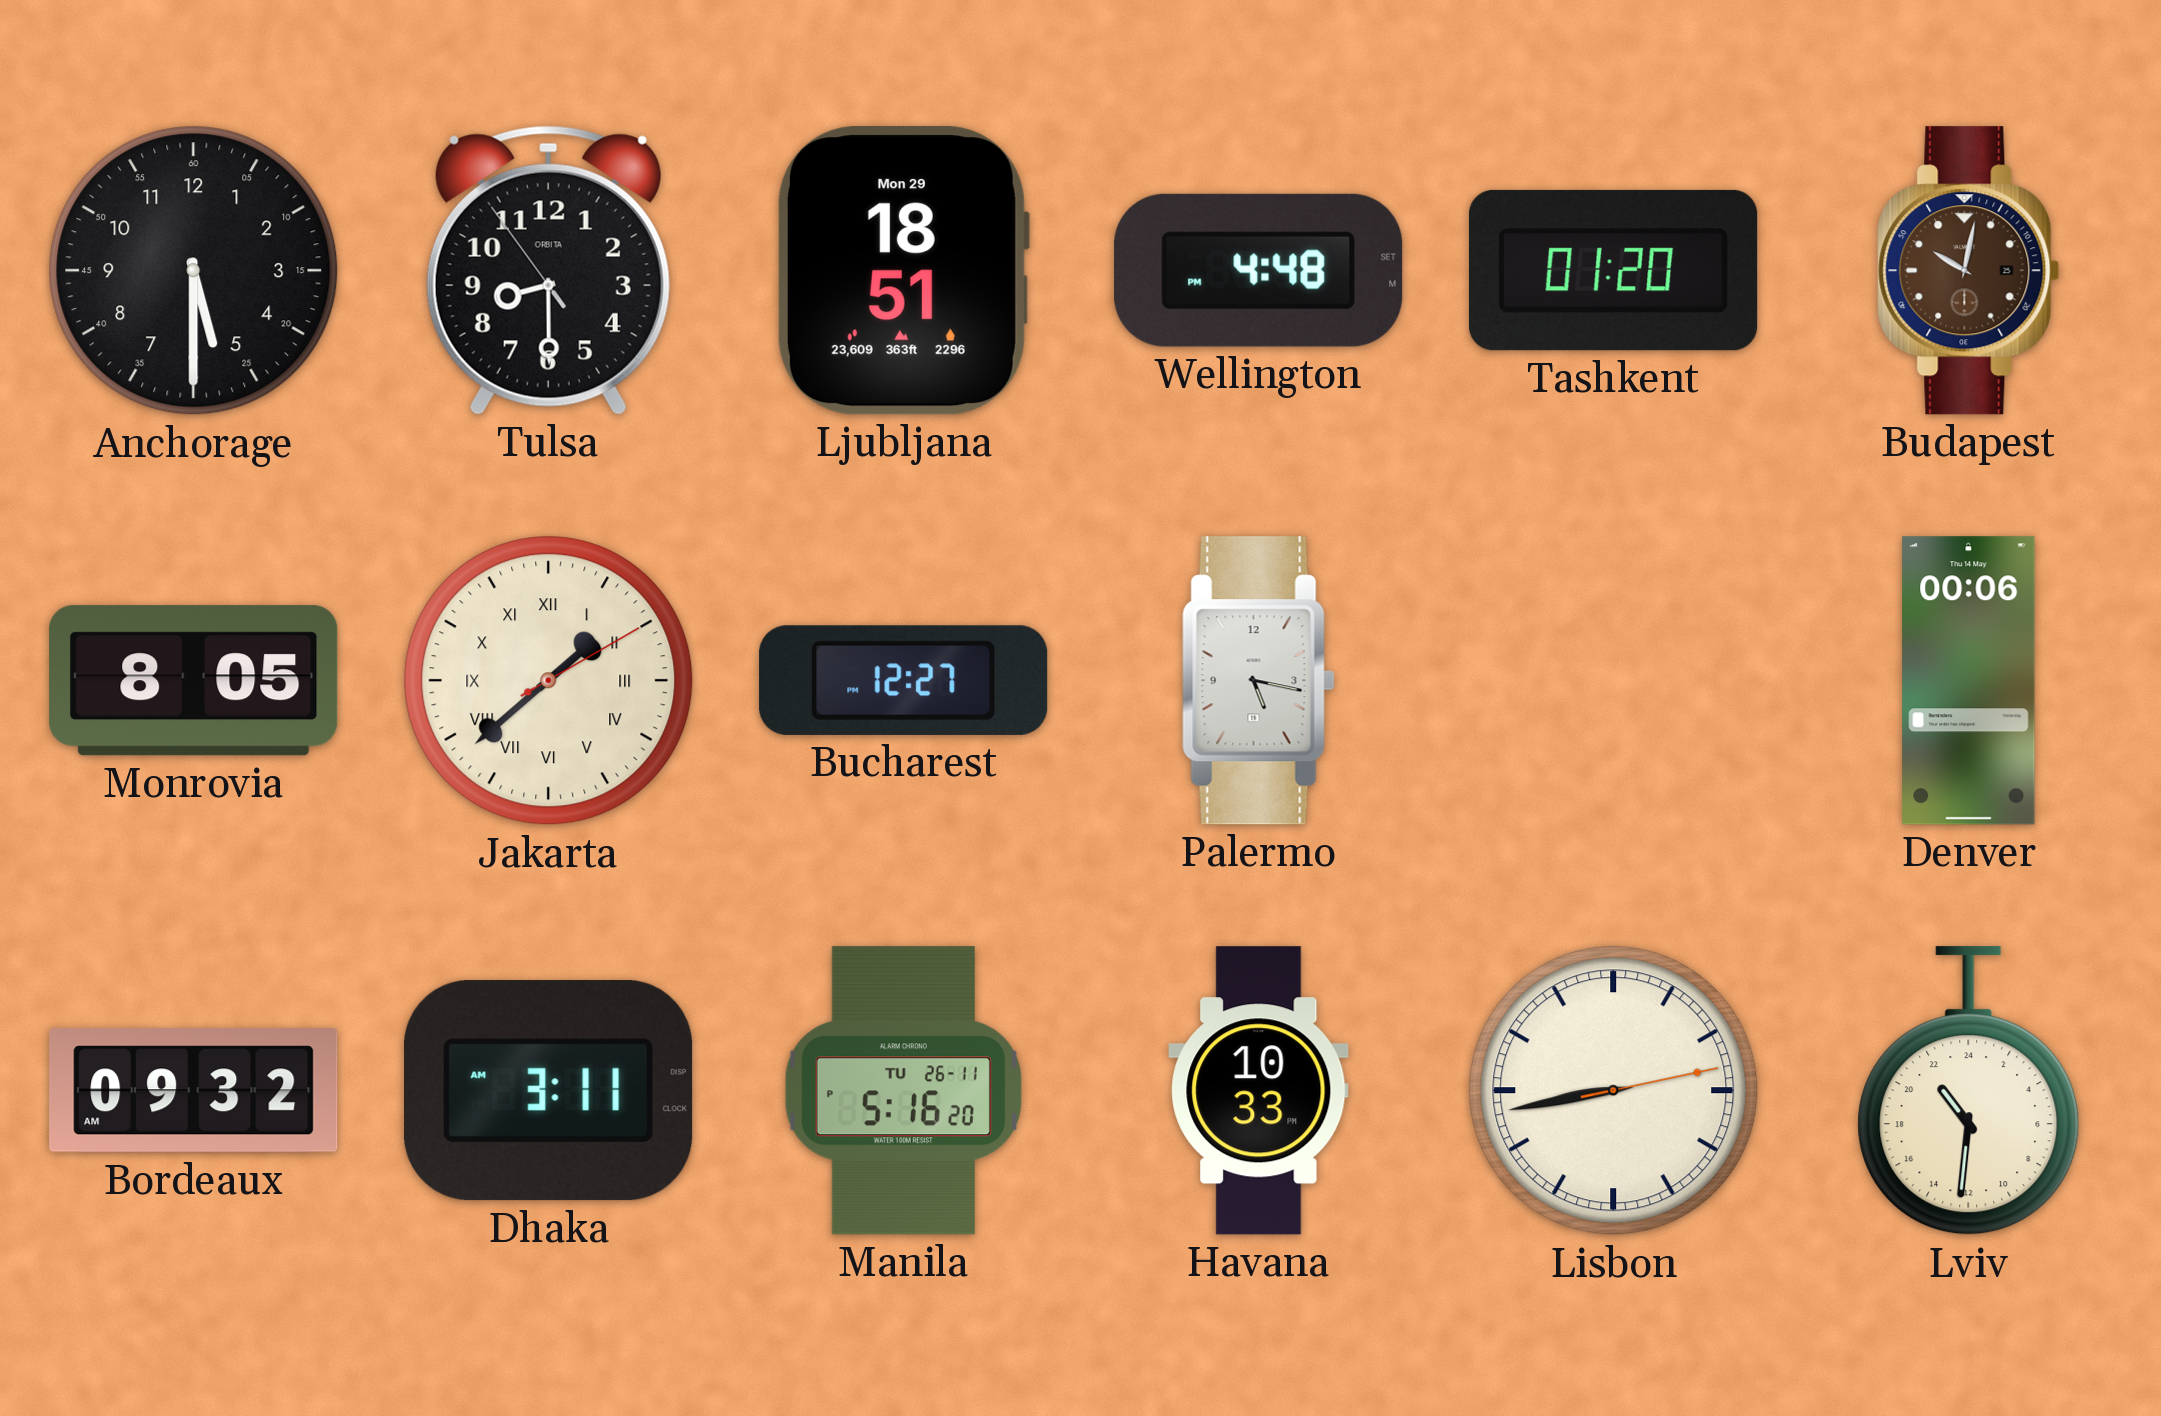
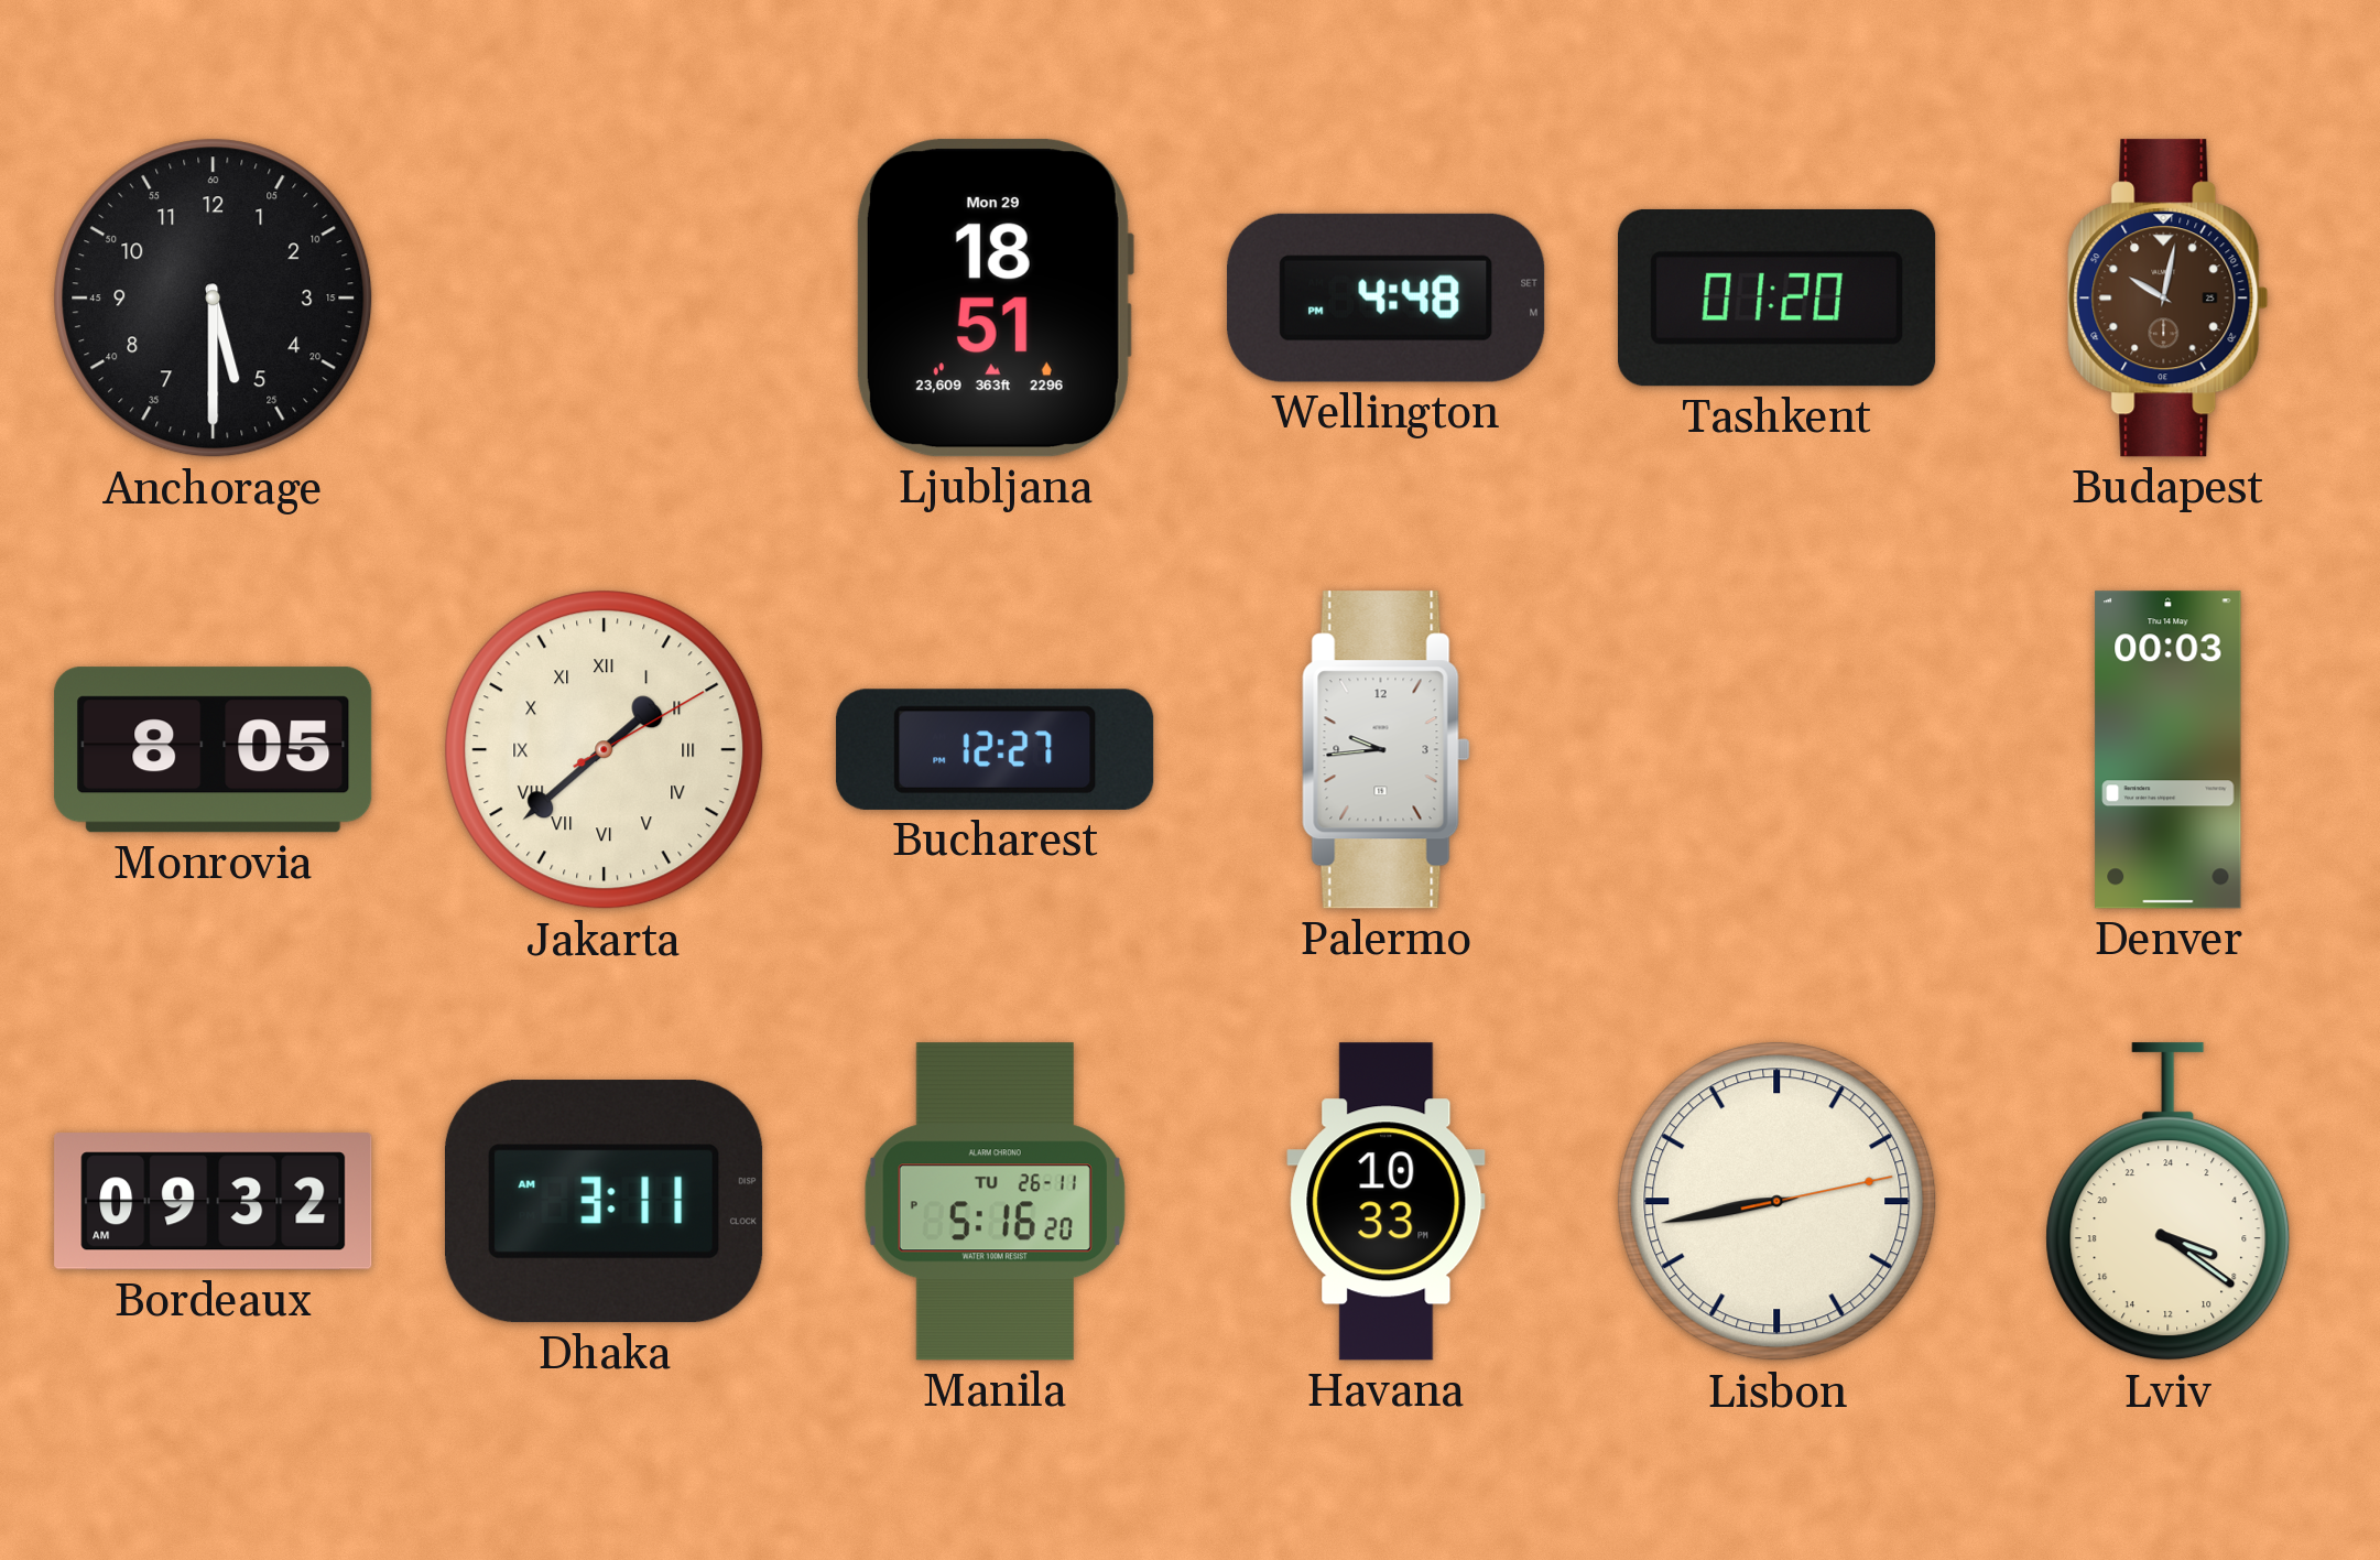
Tulsa: 8:29 -> none
Palermo: 5:17 -> 9:44
Denver: 00:06 -> 00:03
Lviv: 21:31 -> 7:21
